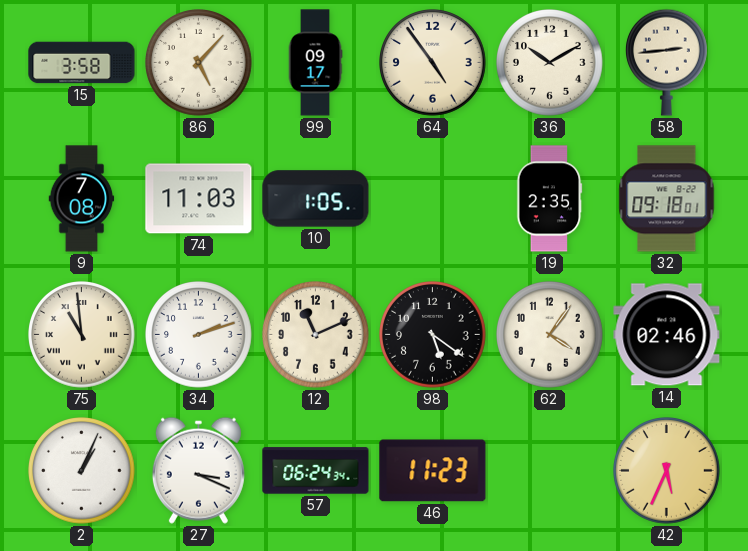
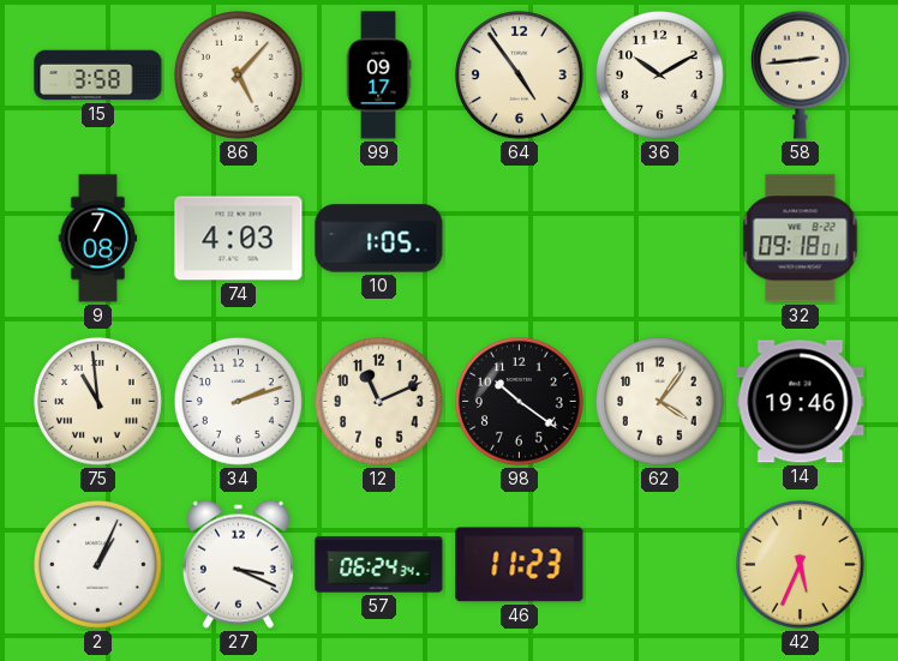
74: 11:03 -> 4:03
19: 2:35 -> none
98: 5:21 -> 10:21
14: 02:46 -> 19:46
